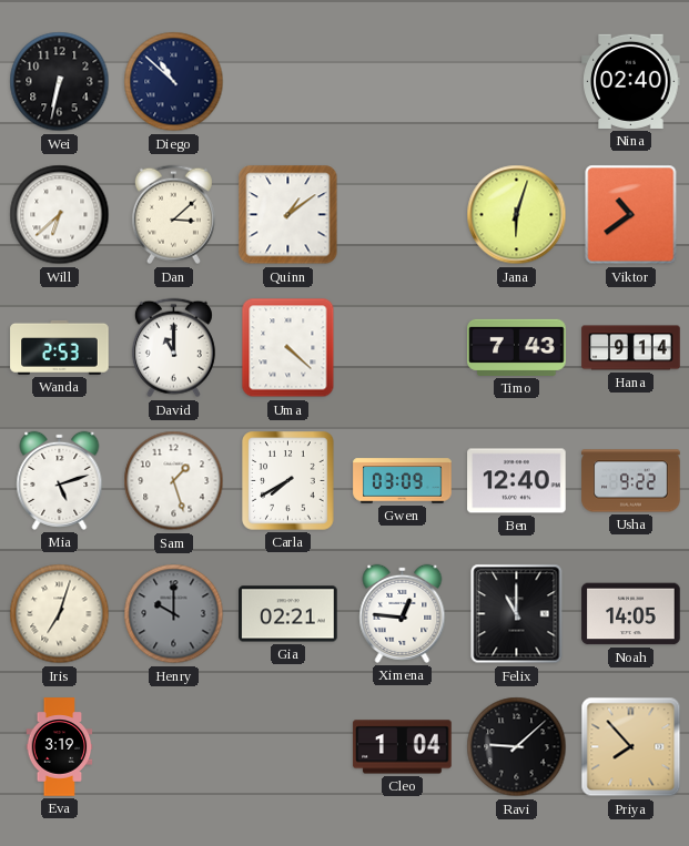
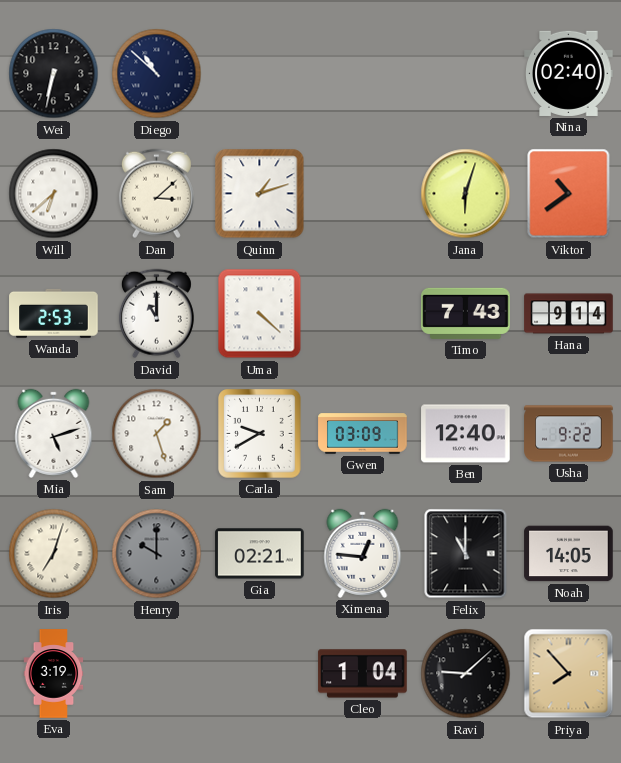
Quinn: 1:09 -> 1:12
Carla: 7:40 -> 9:40
